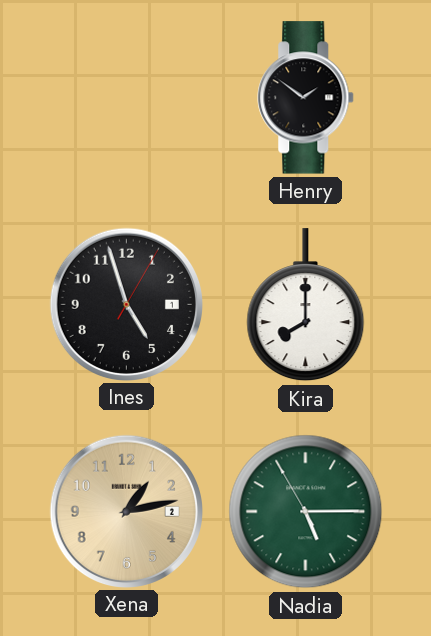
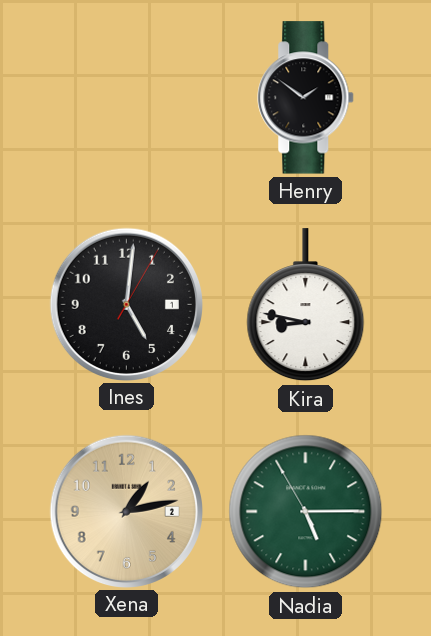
Ines: 4:57 -> 5:01
Kira: 8:00 -> 8:47
